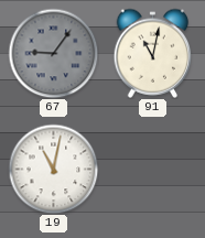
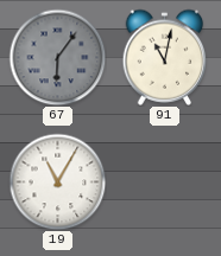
67: 9:06 -> 6:06
19: 11:02 -> 11:05
